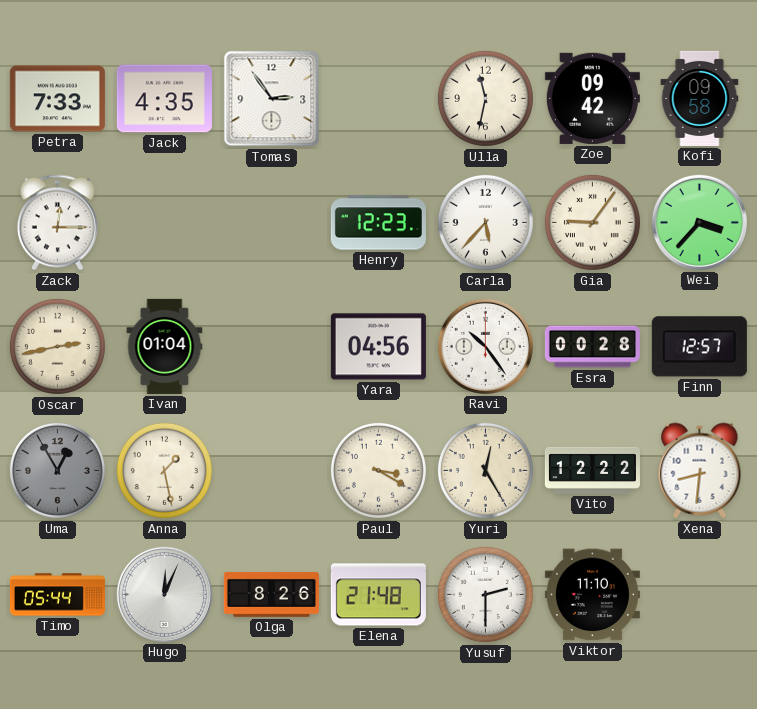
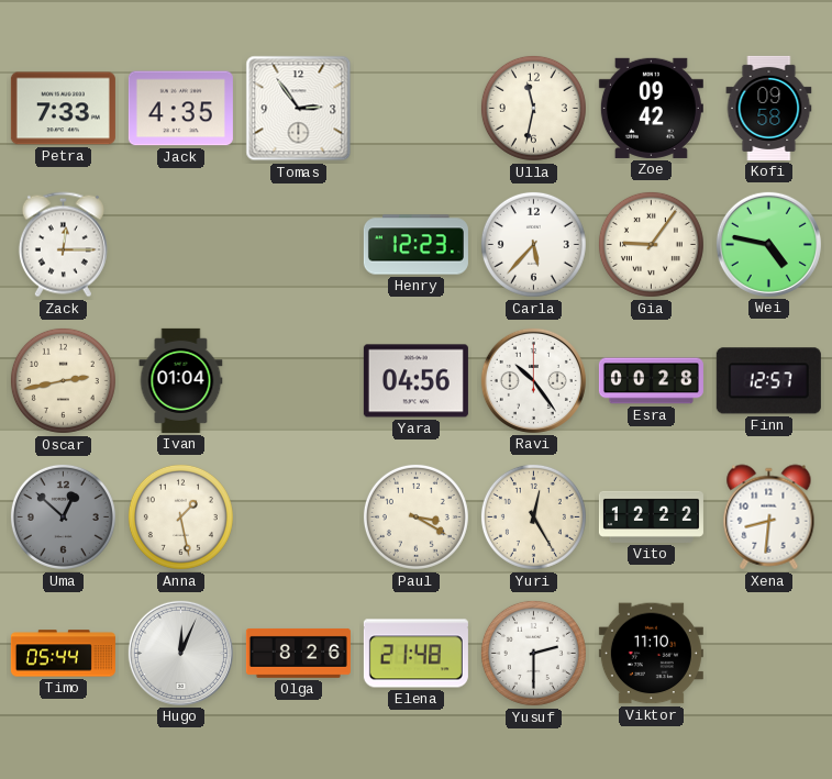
Wei: 3:37 -> 4:47
Uma: 12:55 -> 12:52
